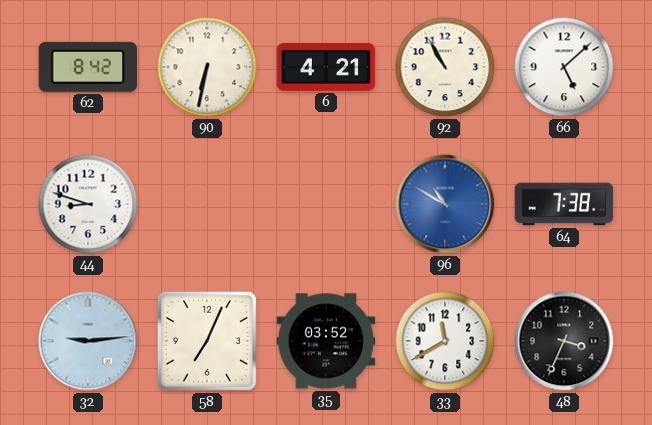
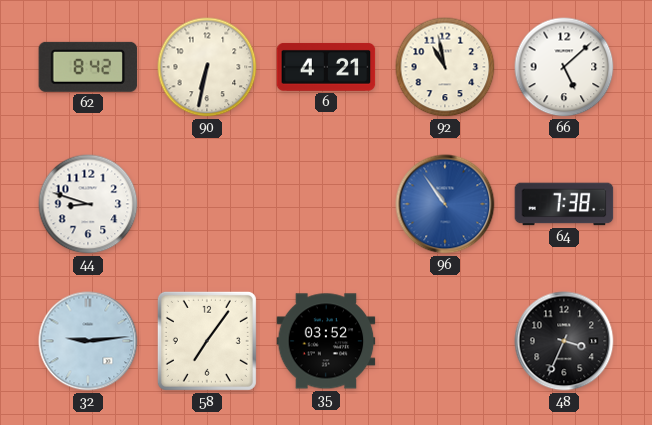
92: 10:55 -> 10:58
96: 10:50 -> 10:54
58: 7:04 -> 7:06
33: 11:40 -> none
